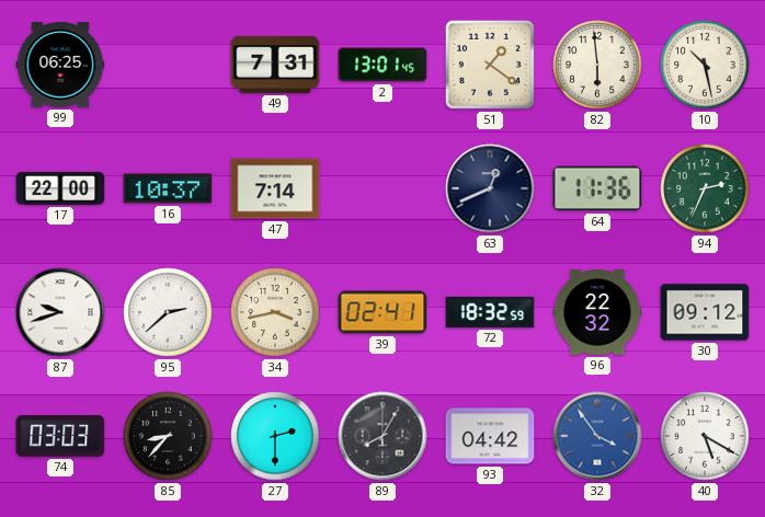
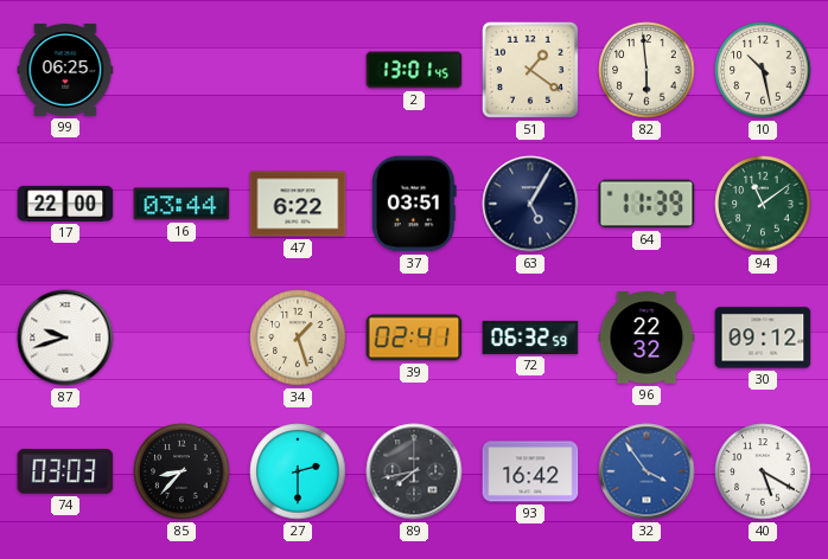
49: 7:31 -> none
16: 10:37 -> 03:44
47: 7:14 -> 6:22
37: none -> 03:51
63: 12:41 -> 5:05
64: 11:36 -> 11:39
94: 2:34 -> 11:09
95: 2:38 -> none
34: 3:43 -> 1:27
72: 18:32 -> 06:32
89: 8:05 -> 7:43
93: 04:42 -> 16:42
